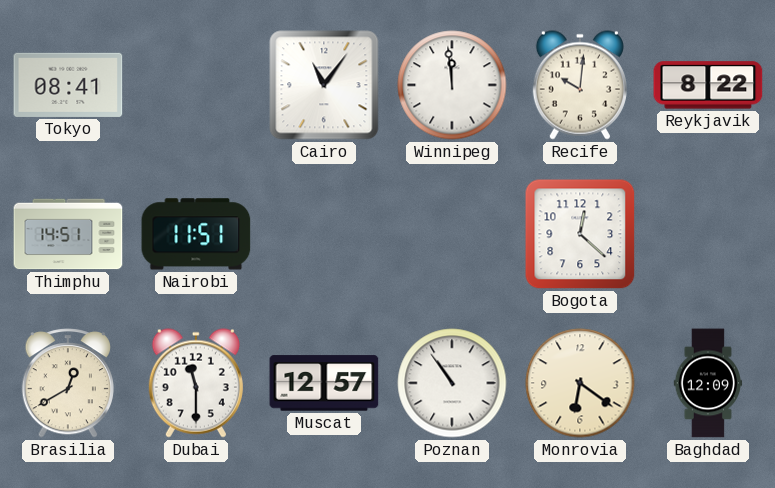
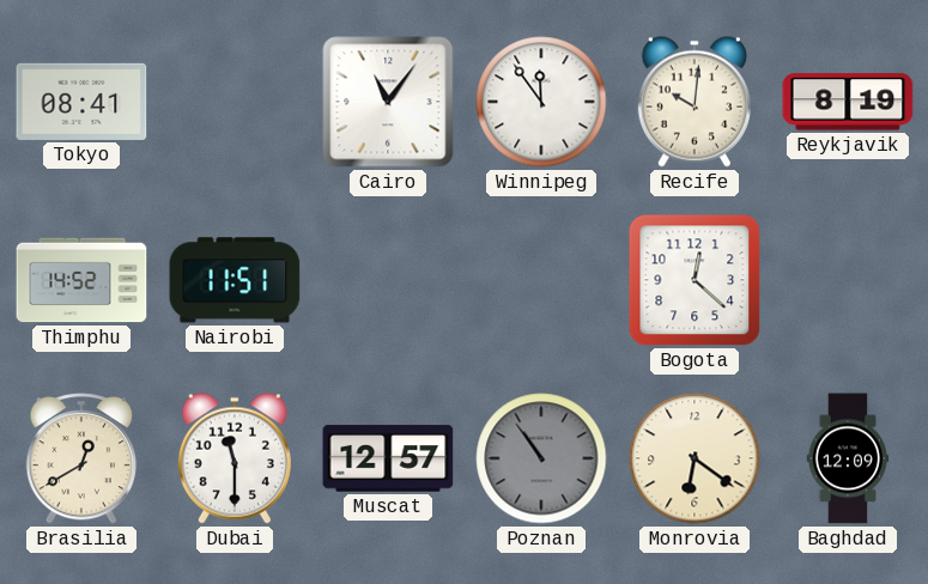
Winnipeg: 11:59 -> 11:54
Reykjavik: 8:22 -> 8:19
Thimphu: 14:51 -> 14:52
Poznan dial: white -> grey
